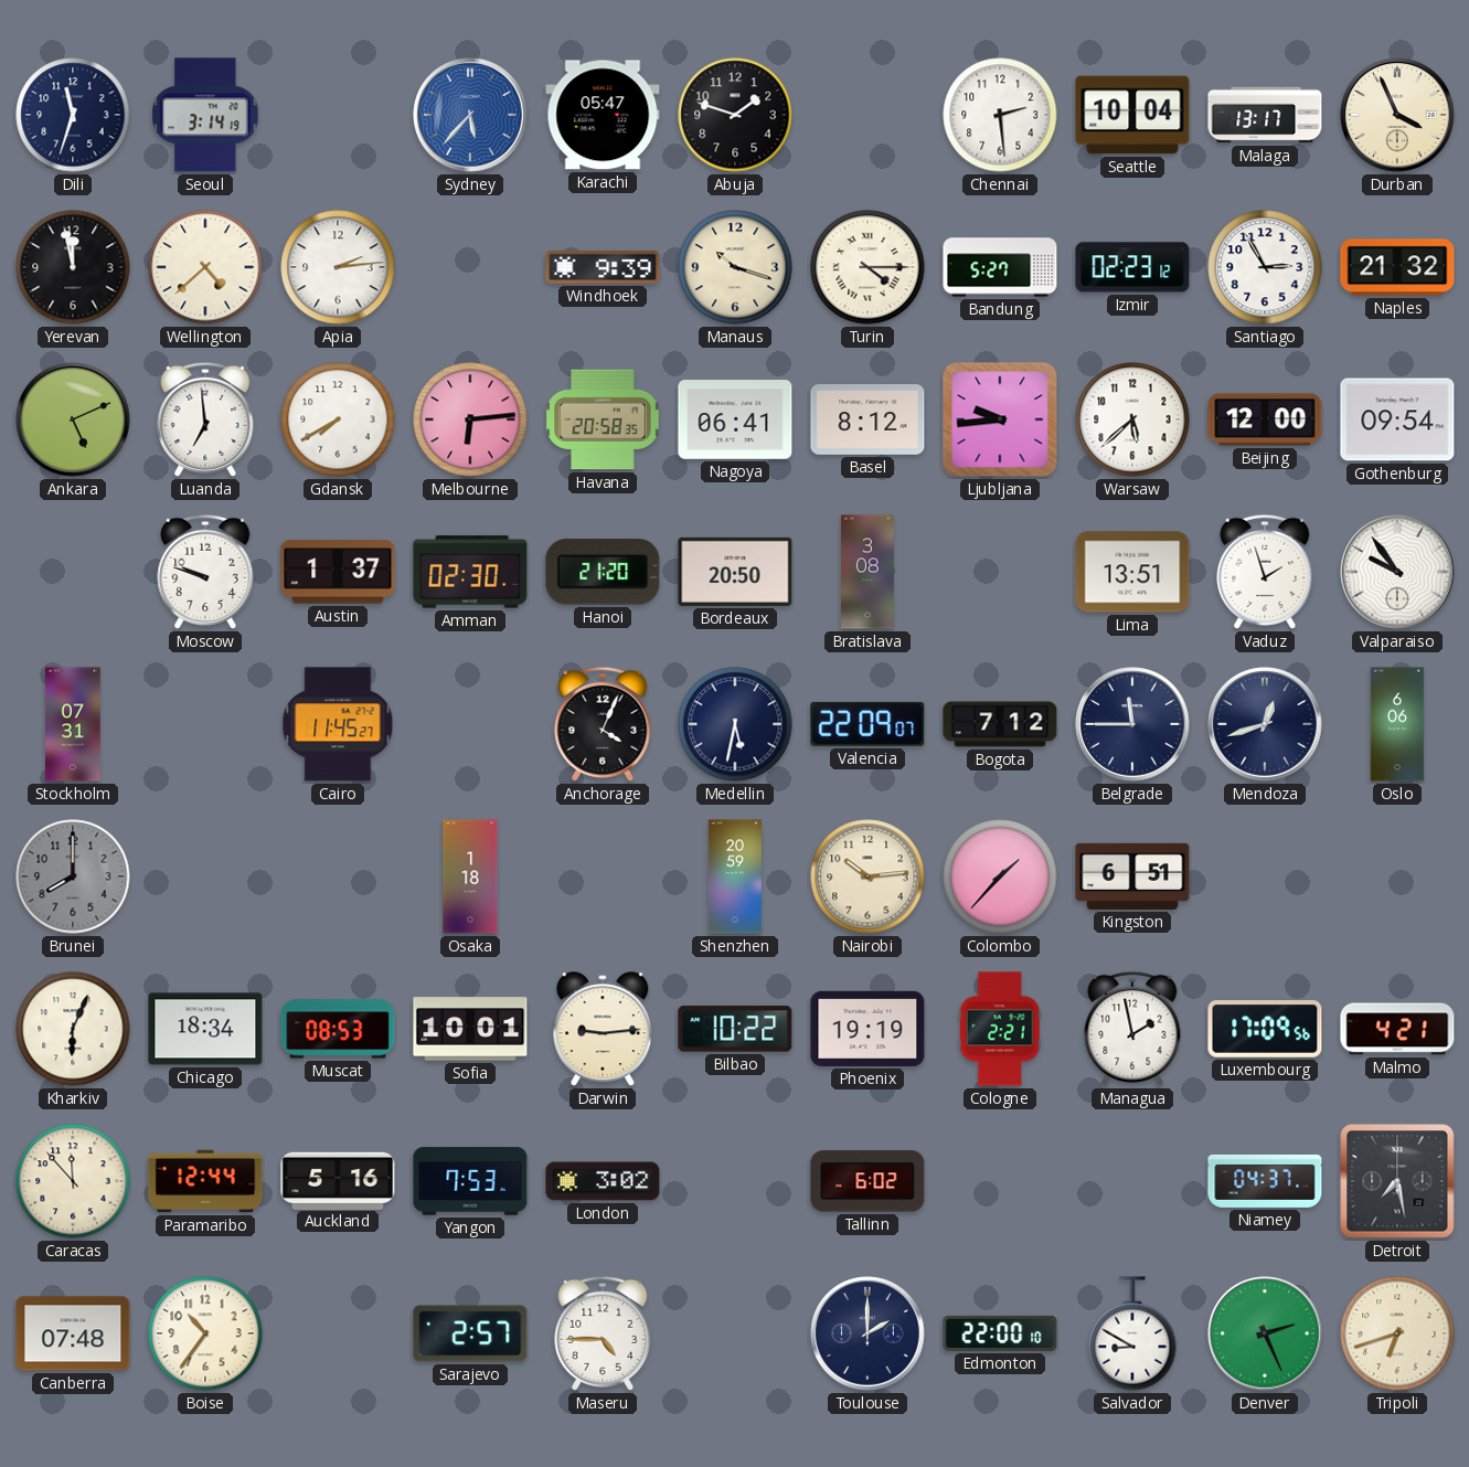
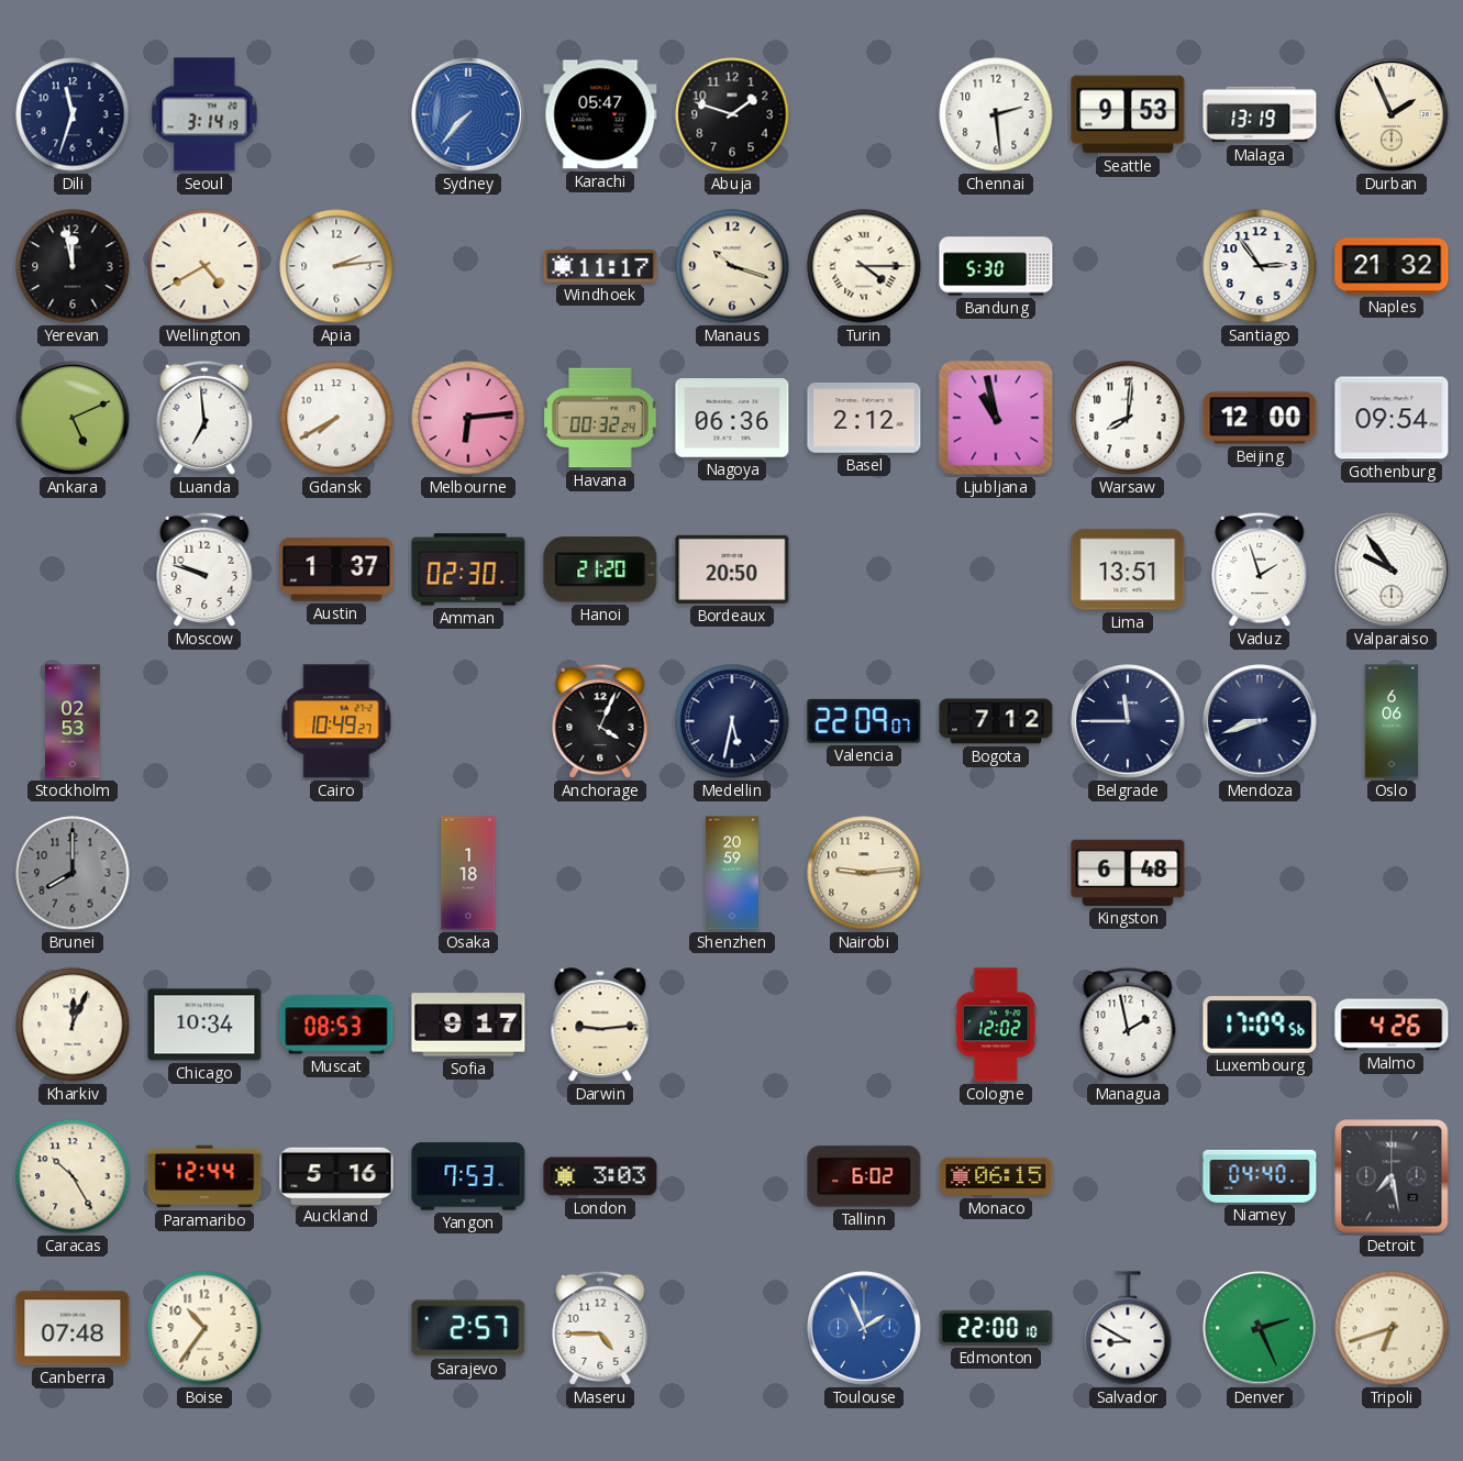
Sydney: 5:37 -> 7:37
Seattle: 10:04 -> 9:53
Malaga: 13:17 -> 13:19
Durban: 3:56 -> 1:56
Wellington: 4:38 -> 4:40
Windhoek: 9:39 -> 11:17
Bandung: 5:27 -> 5:30
Izmir: 02:23 -> none
Santiago: 2:55 -> 2:54
Havana: 20:58 -> 00:32
Nagoya: 06:41 -> 06:36
Basel: 8:12 -> 2:12
Ljubljana: 9:44 -> 10:58
Warsaw: 5:38 -> 8:01
Bratislava: 3:08 -> none
Stockholm: 07:31 -> 02:53
Cairo: 11:45 -> 10:49
Mendoza: 12:42 -> 8:42
Nairobi: 10:14 -> 9:14
Colombo: 1:37 -> none
Kingston: 6:51 -> 6:48
Kharkiv: 6:04 -> 12:04
Chicago: 18:34 -> 10:34
Sofia: 10:01 -> 9:17
Bilbao: 10:22 -> none
Phoenix: 19:19 -> none
Cologne: 2:21 -> 12:02
Malmo: 4:21 -> 4:26
Caracas: 11:53 -> 10:25
London: 3:02 -> 3:03
Monaco: none -> 06:15
Niamey: 04:37 -> 04:40
Toulouse: 2:00 -> 1:56
Toulouse dial: navy -> blue
